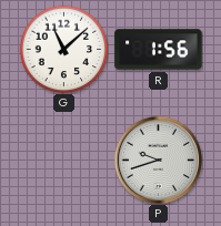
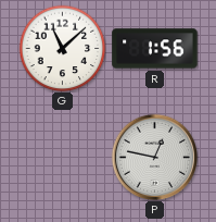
P: 9:42 -> 12:47
